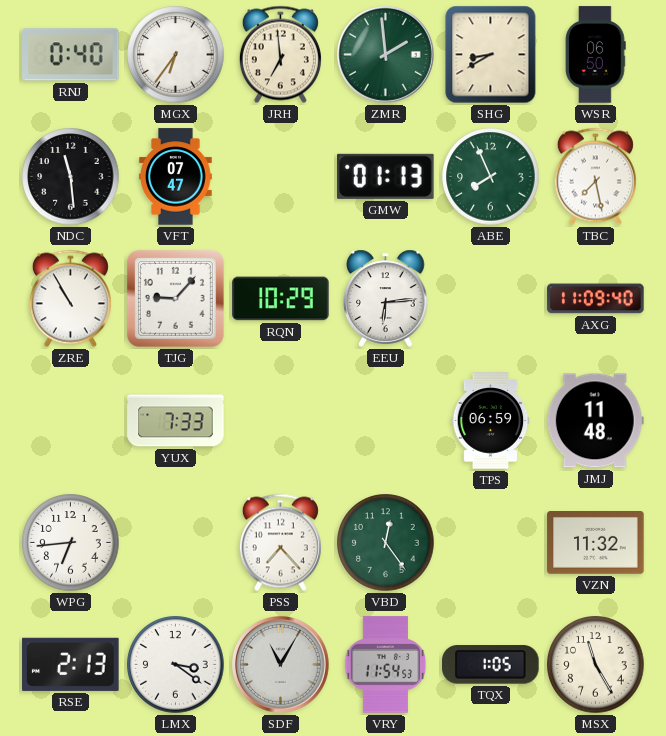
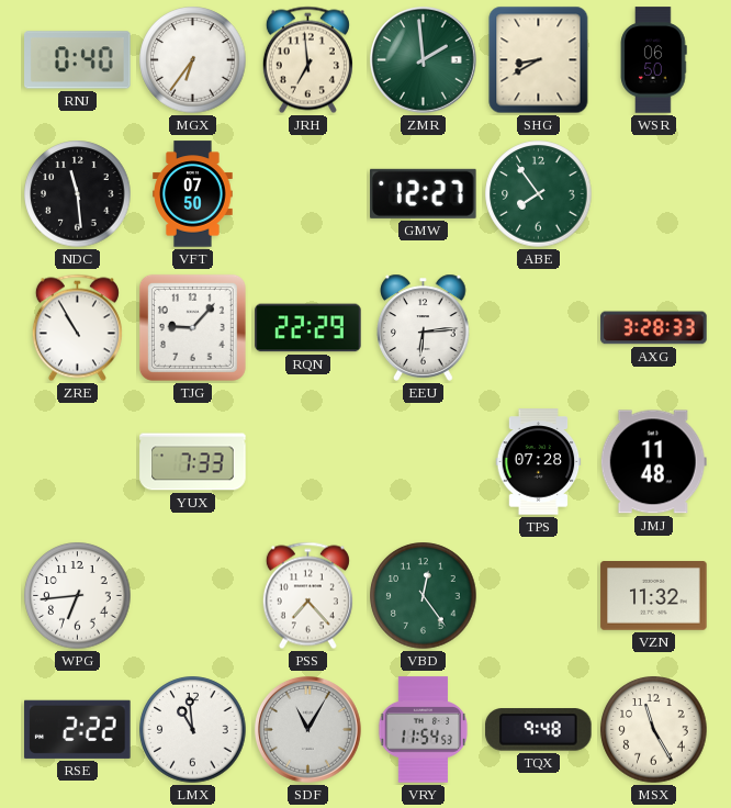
VFT: 07:47 -> 07:50
GMW: 01:13 -> 12:27
ABE: 7:56 -> 7:54
TBC: 7:28 -> none
RQN: 10:29 -> 22:29
AXG: 11:09 -> 3:28
TPS: 06:59 -> 07:28
RSE: 2:13 -> 2:22
LMX: 3:21 -> 10:59
TQX: 1:05 -> 9:48
